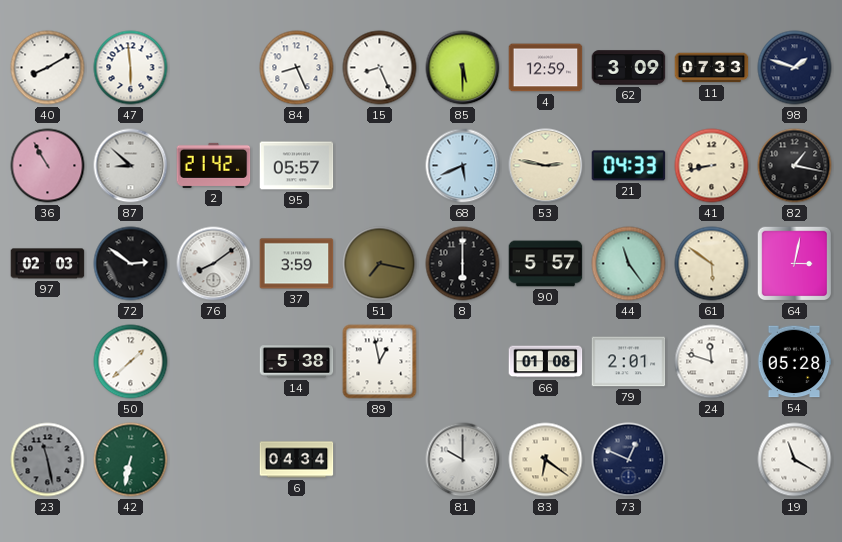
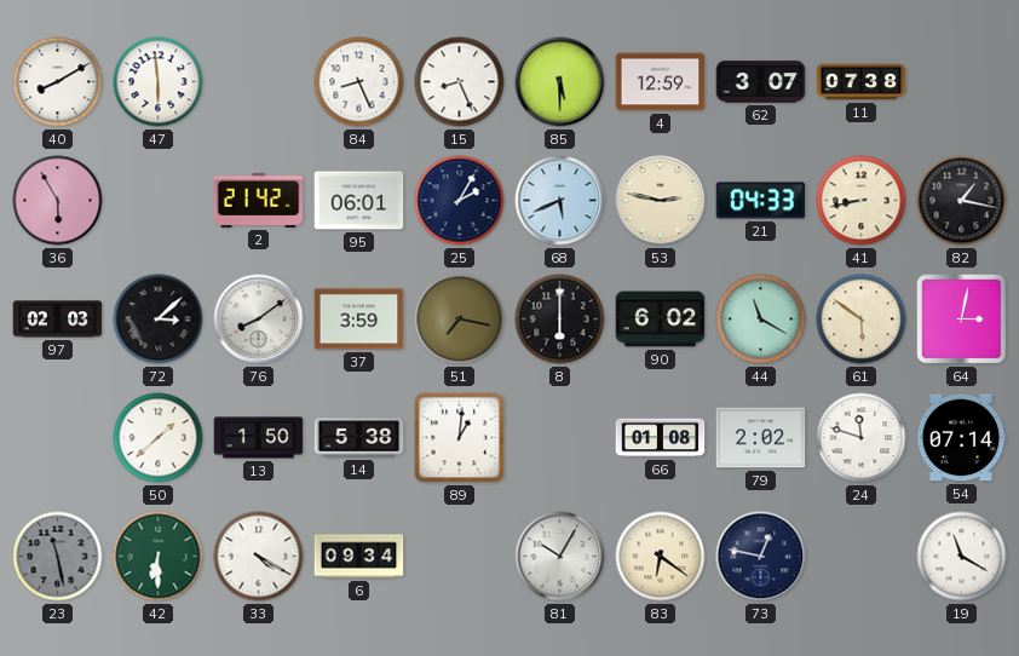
62: 3:09 -> 3:07
11: 07:33 -> 07:38
98: 1:48 -> none
36: 10:55 -> 5:55
87: 8:52 -> none
95: 05:57 -> 06:01
25: none -> 2:05
72: 2:51 -> 3:08
90: 5:57 -> 6:02
44: 11:24 -> 11:20
13: none -> 1:50
89: 12:58 -> 1:01
79: 2:01 -> 2:02
54: 05:28 -> 07:14
42: 6:32 -> 6:30
33: none -> 4:20
6: 04:34 -> 09:34
81: 10:00 -> 10:05
73: 12:49 -> 12:47
